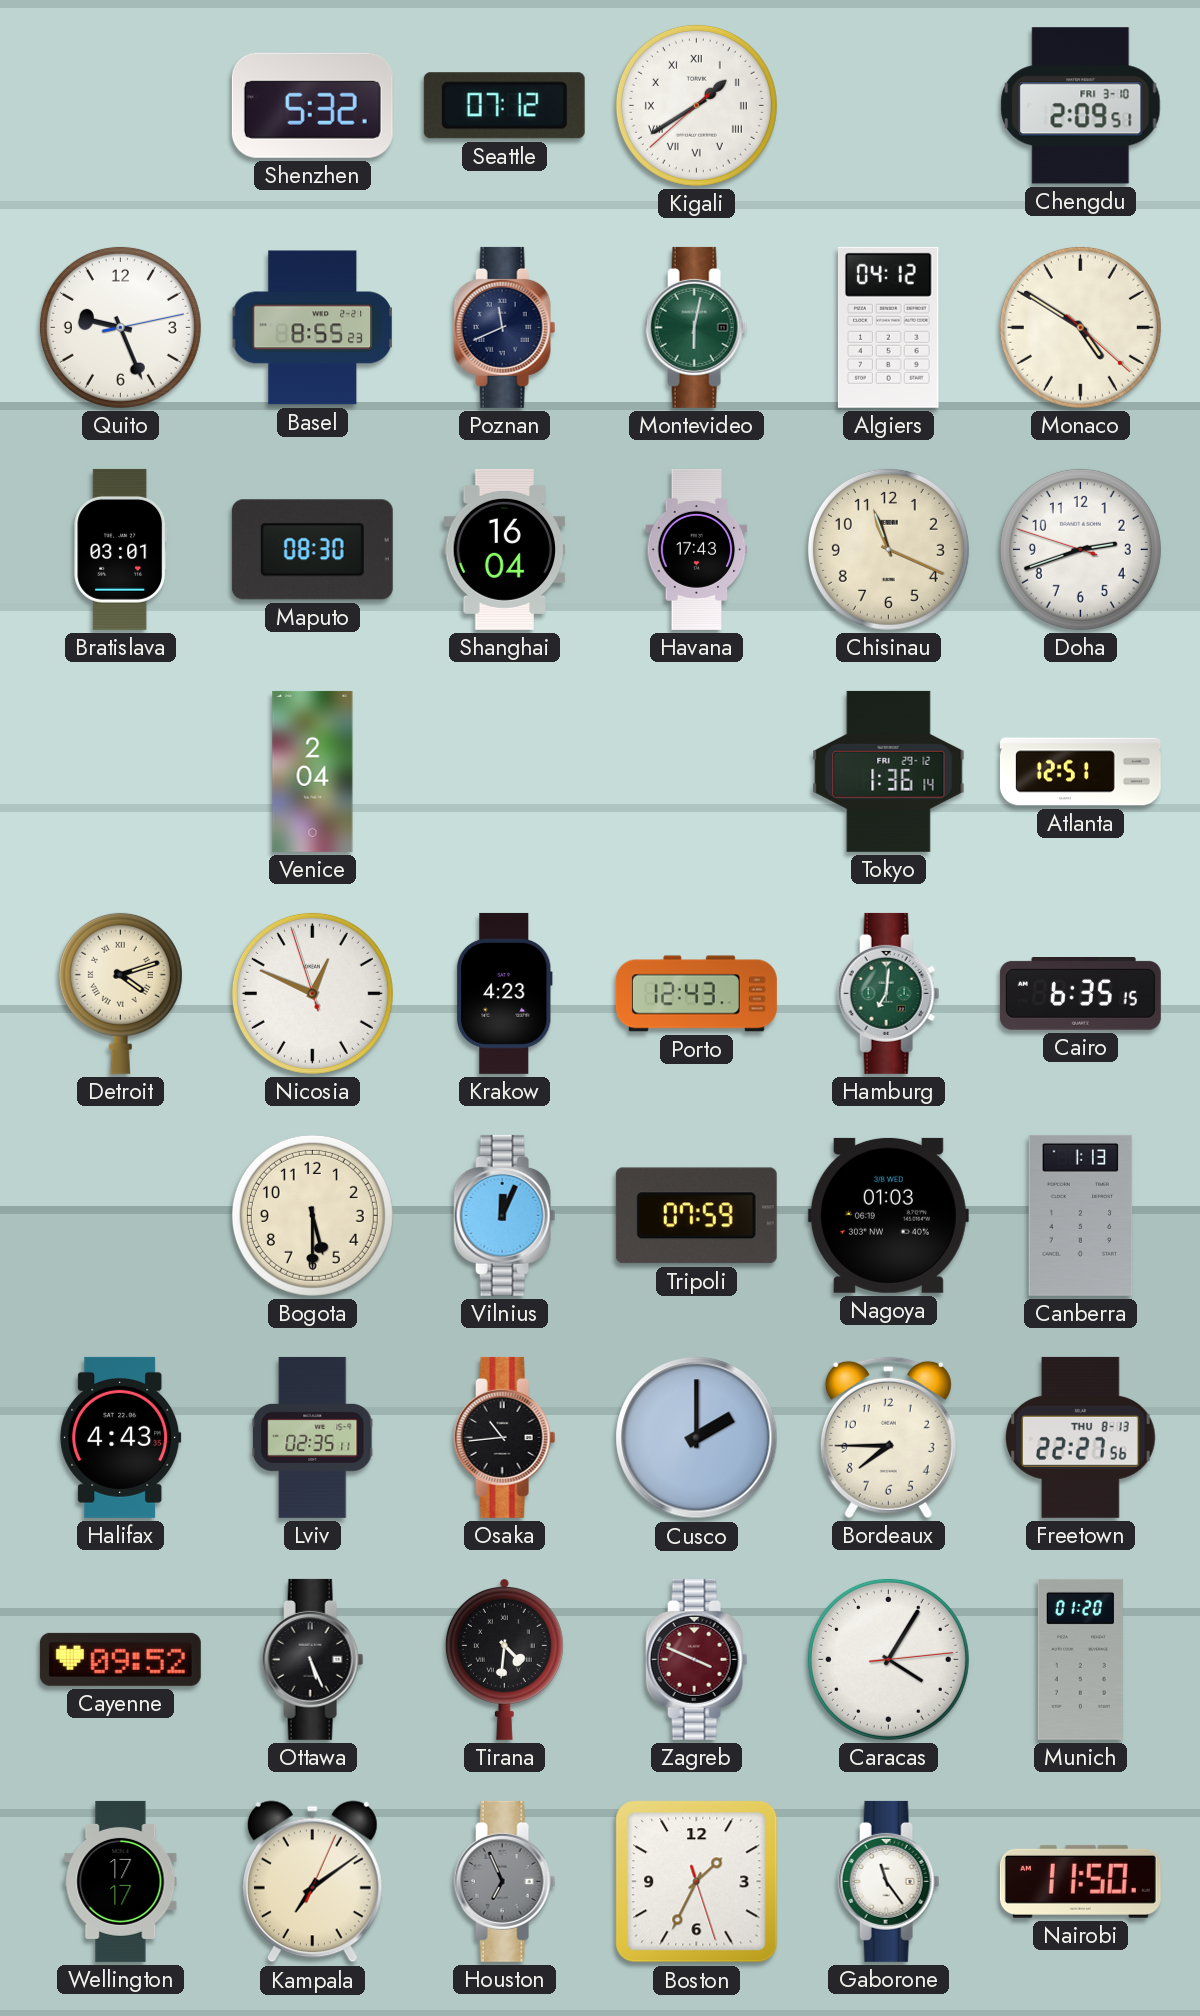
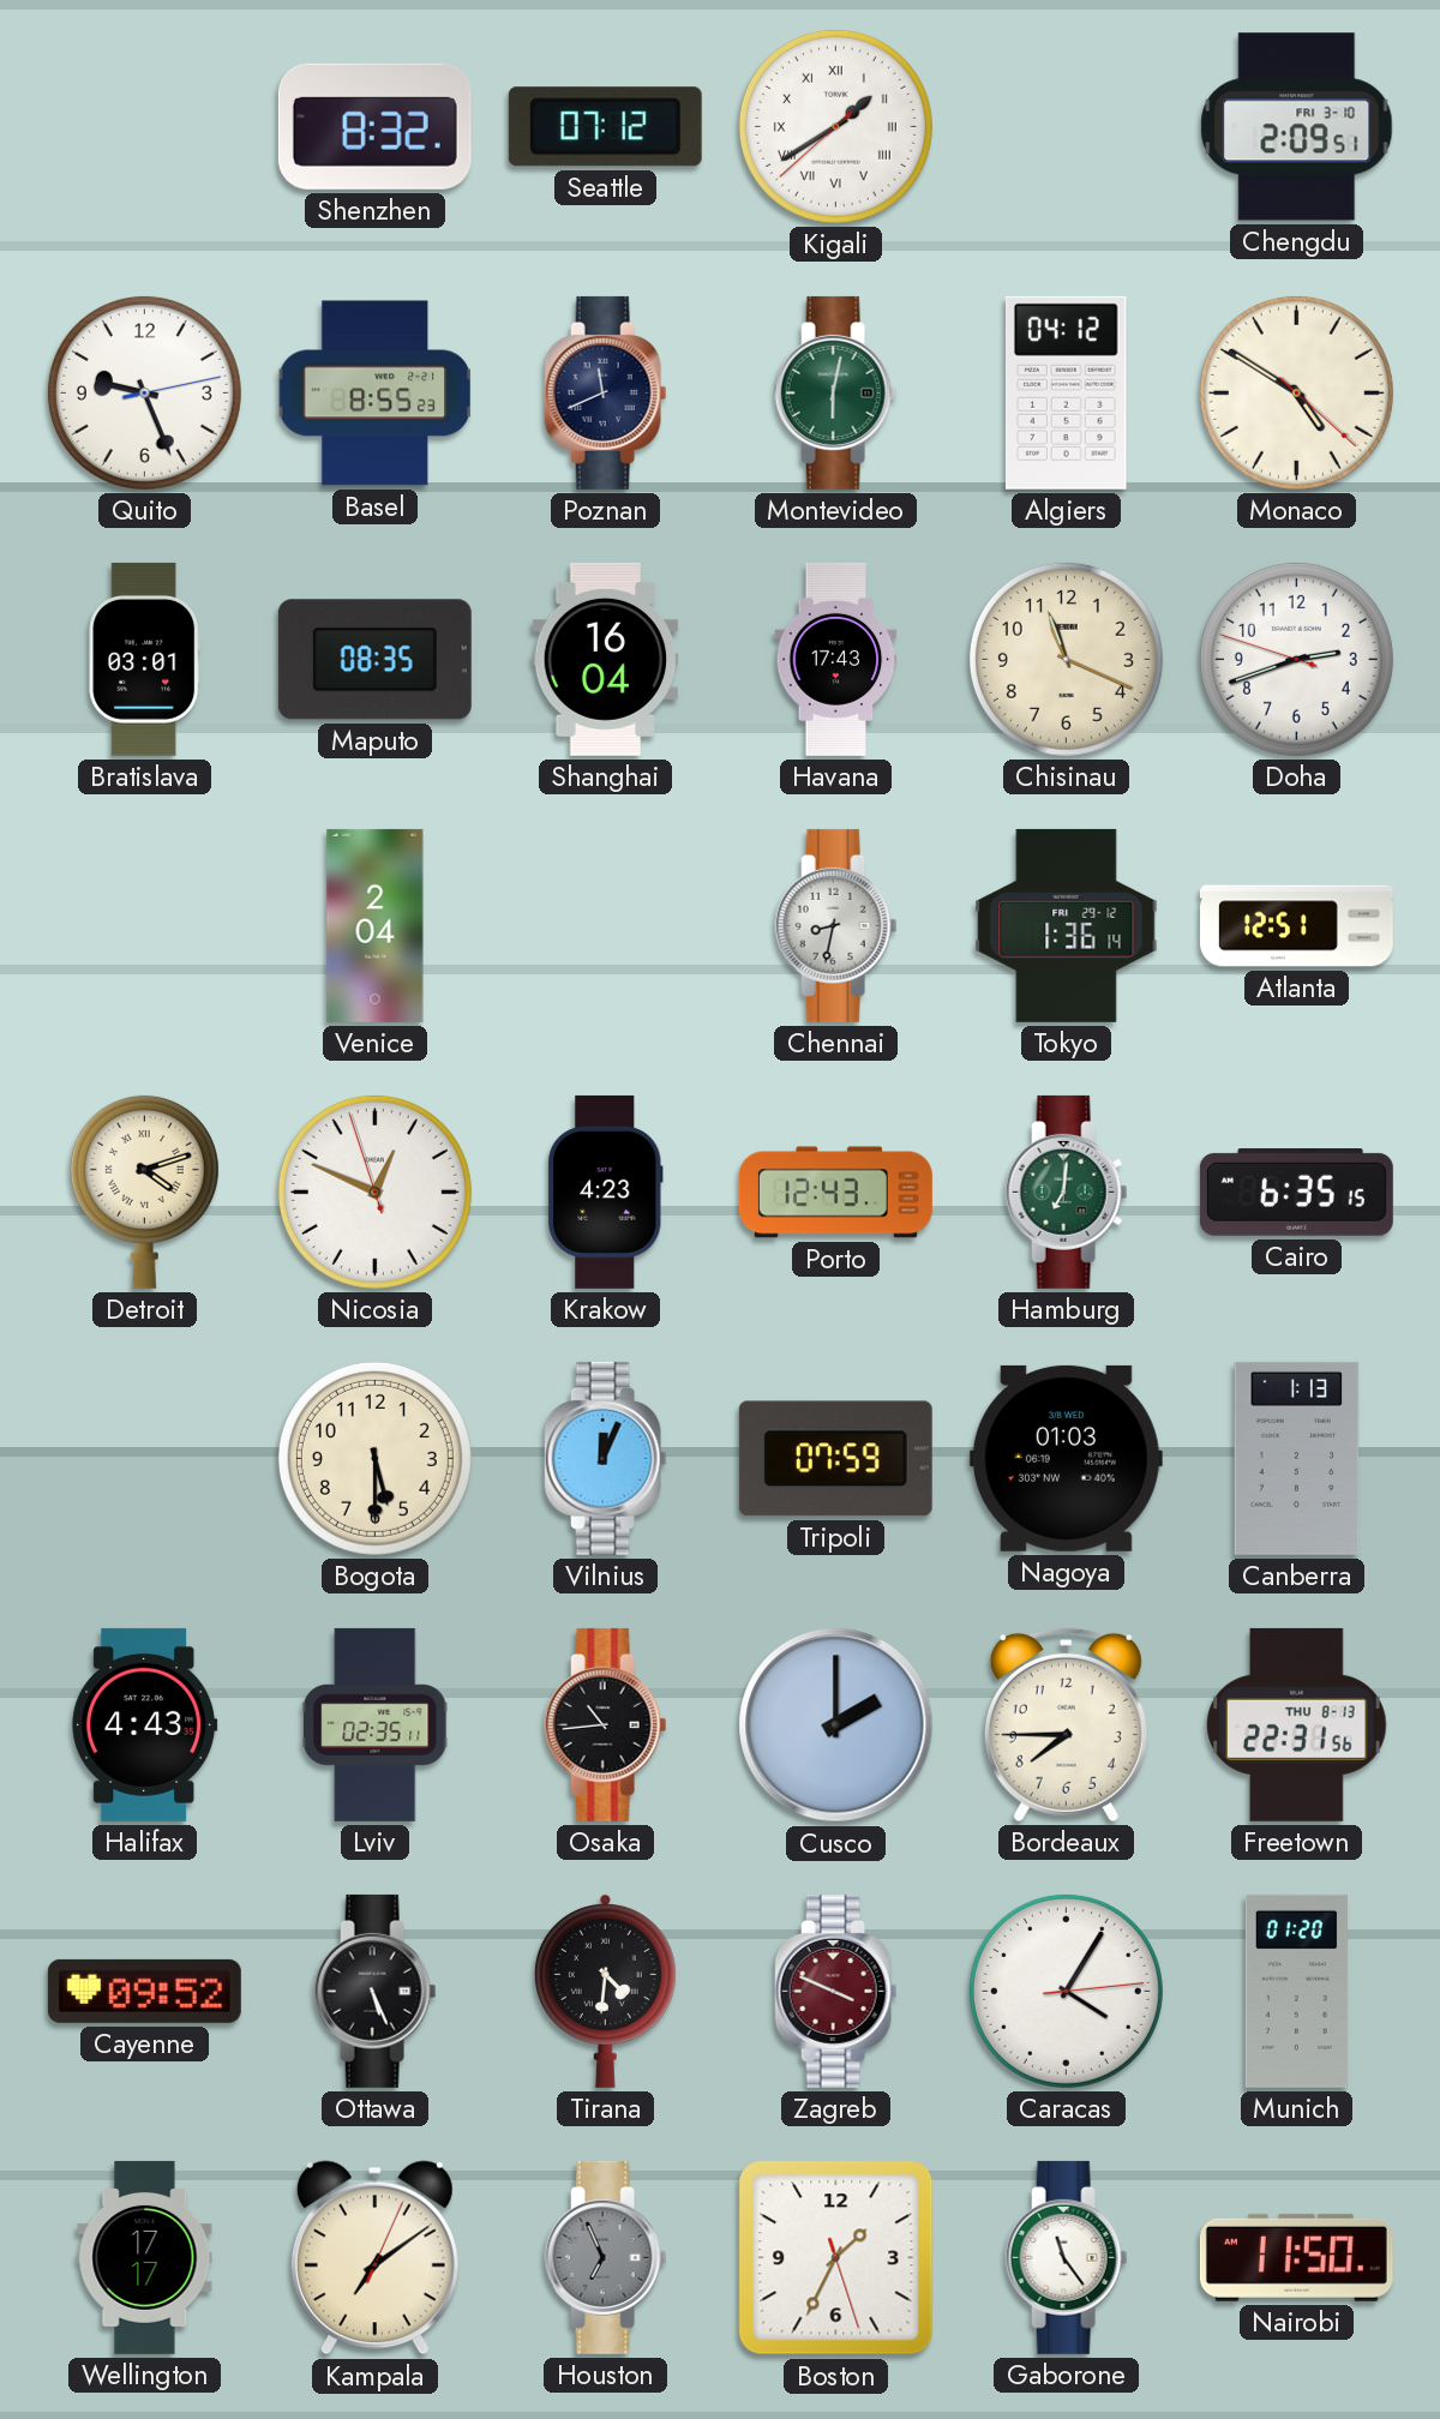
Shenzhen: 5:32 -> 8:32
Maputo: 08:30 -> 08:35
Chennai: none -> 8:32
Freetown: 22:27 -> 22:31
